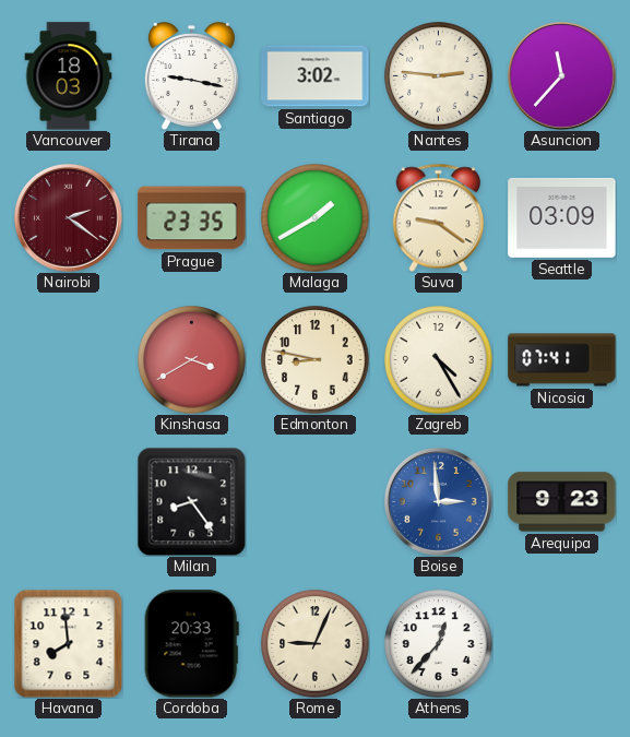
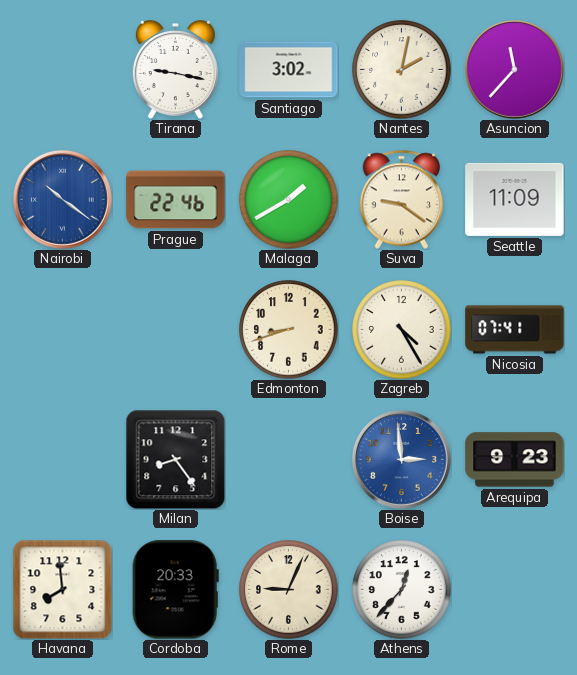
Vancouver: 18:03 -> none
Nantes: 2:46 -> 2:02
Nairobi: 2:21 -> 10:21
Nairobi dial: burgundy -> blue
Prague: 23:35 -> 22:46
Seattle: 03:09 -> 11:09
Kinshasa: 3:40 -> none
Edmonton: 8:47 -> 8:42
